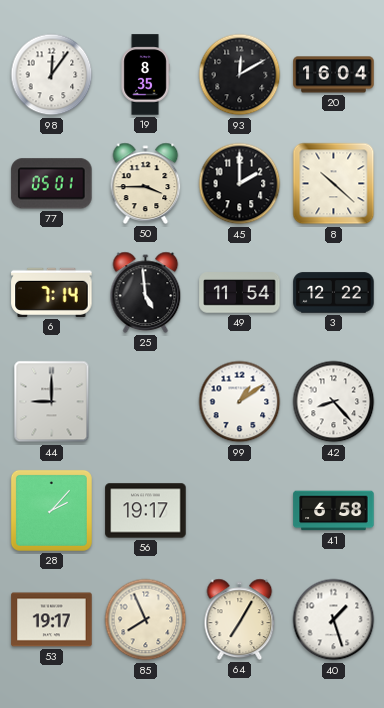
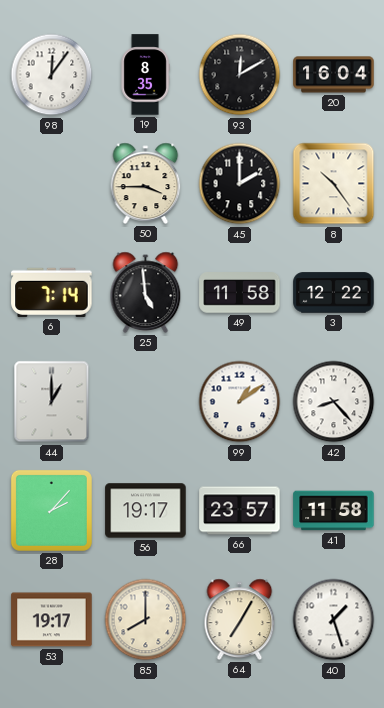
77: 05:01 -> none
8: 10:22 -> 10:24
49: 11:54 -> 11:58
44: 9:00 -> 1:00
66: none -> 23:57
41: 6:58 -> 11:58
85: 7:56 -> 8:00
